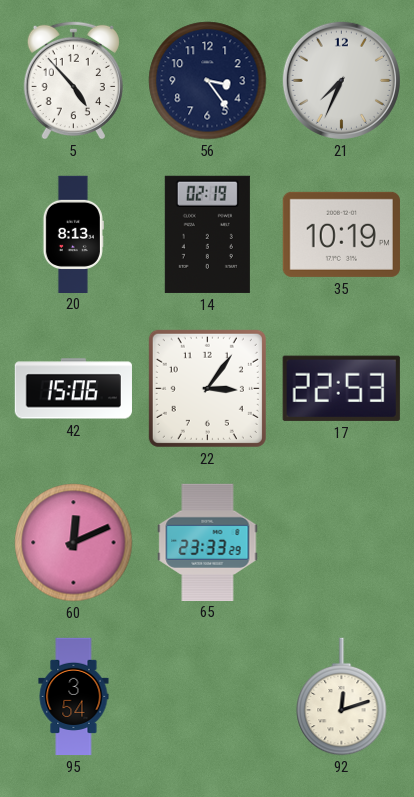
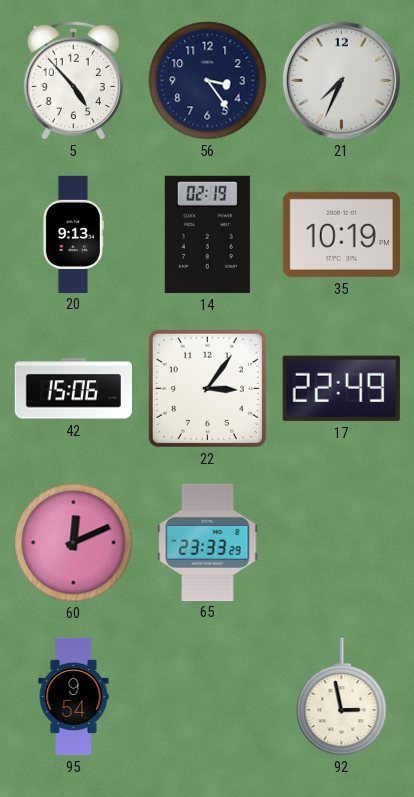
20: 8:13 -> 9:13
17: 22:53 -> 22:49
95: 3:54 -> 9:54
92: 12:12 -> 2:58
